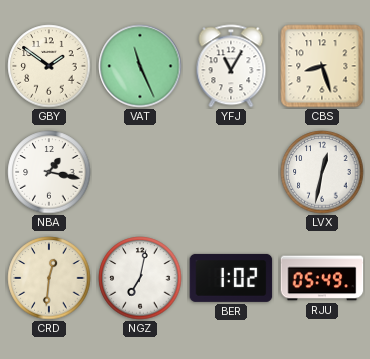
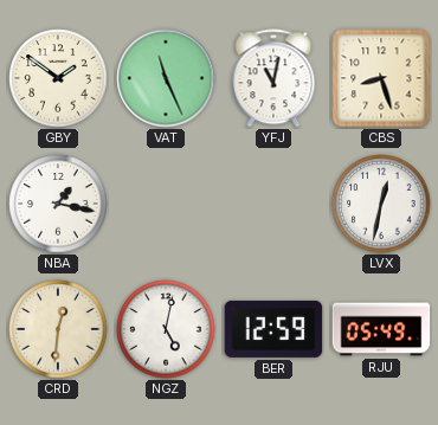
YFJ: 11:05 -> 11:02
NGZ: 7:02 -> 5:02
BER: 1:02 -> 12:59
